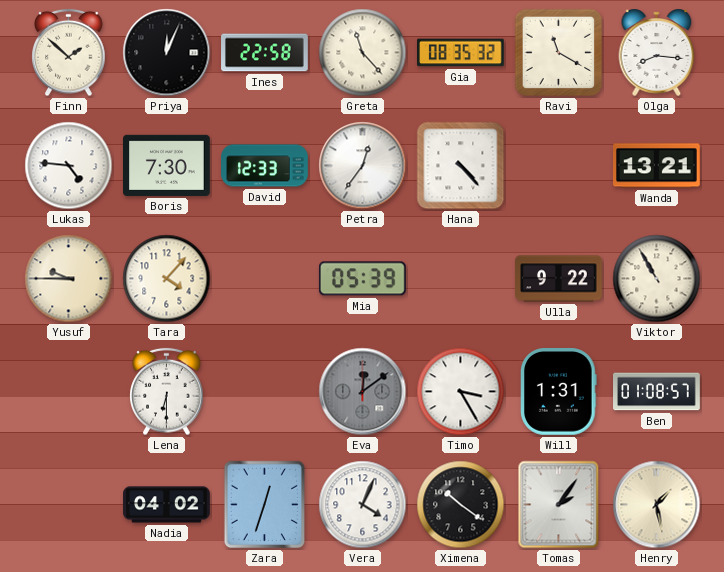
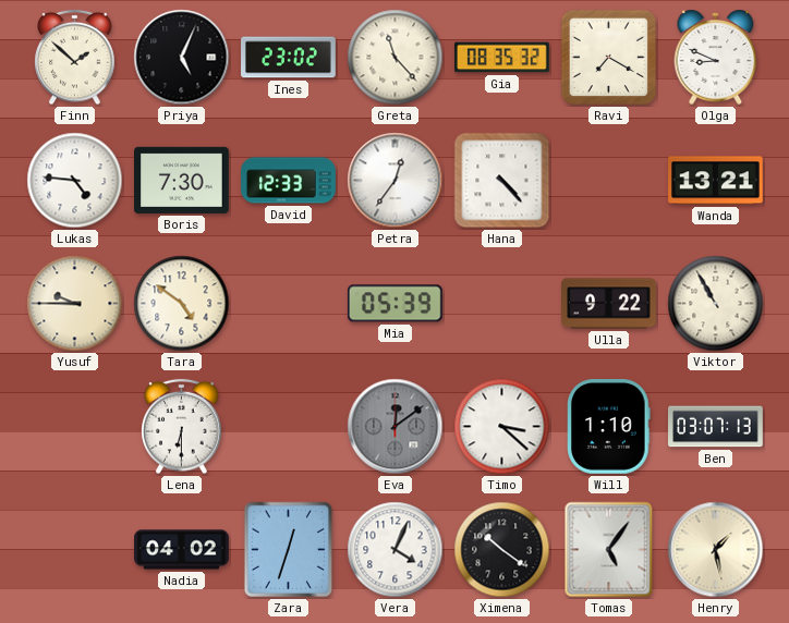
Priya: 12:04 -> 5:04
Ines: 22:58 -> 23:02
Ravi: 11:20 -> 7:20
Olga: 8:16 -> 8:49
Tara: 4:07 -> 4:51
Timo: 3:25 -> 3:22
Will: 1:31 -> 1:10
Ben: 01:08 -> 03:07
Tomas: 2:06 -> 5:06
